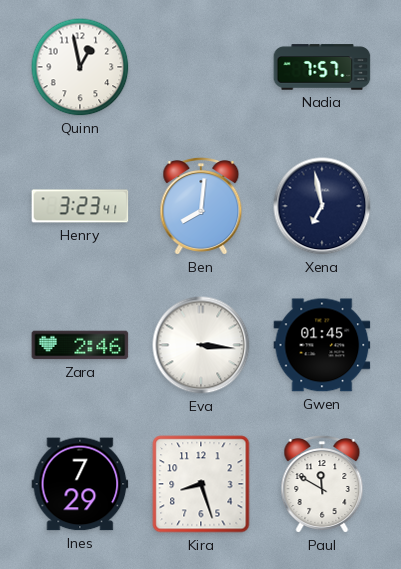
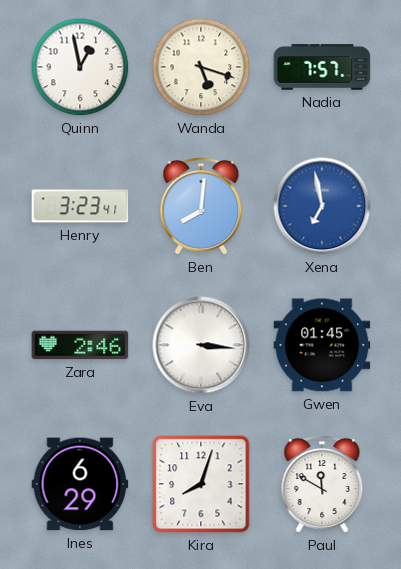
Wanda: none -> 5:18
Xena dial: navy -> blue
Ines: 7:29 -> 6:29
Kira: 8:27 -> 8:03
